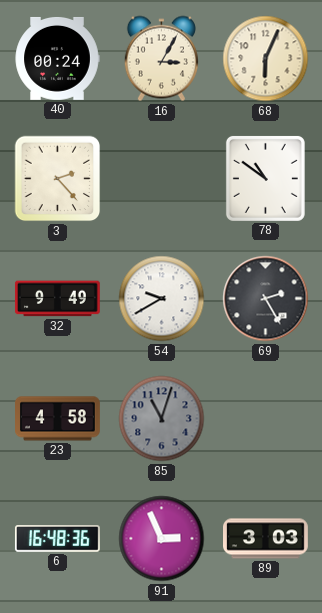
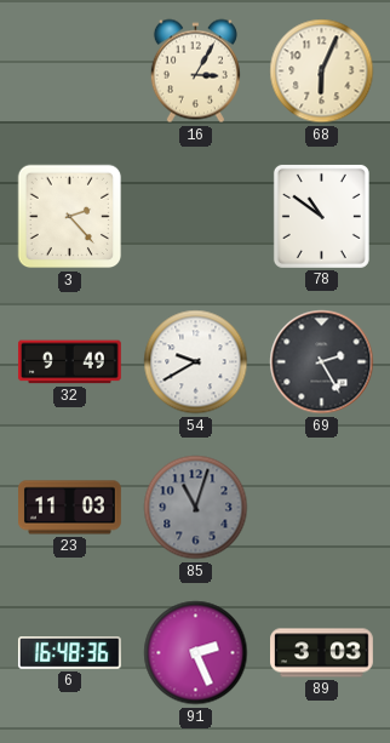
40: 00:24 -> none
23: 4:58 -> 11:03
91: 2:56 -> 2:26
